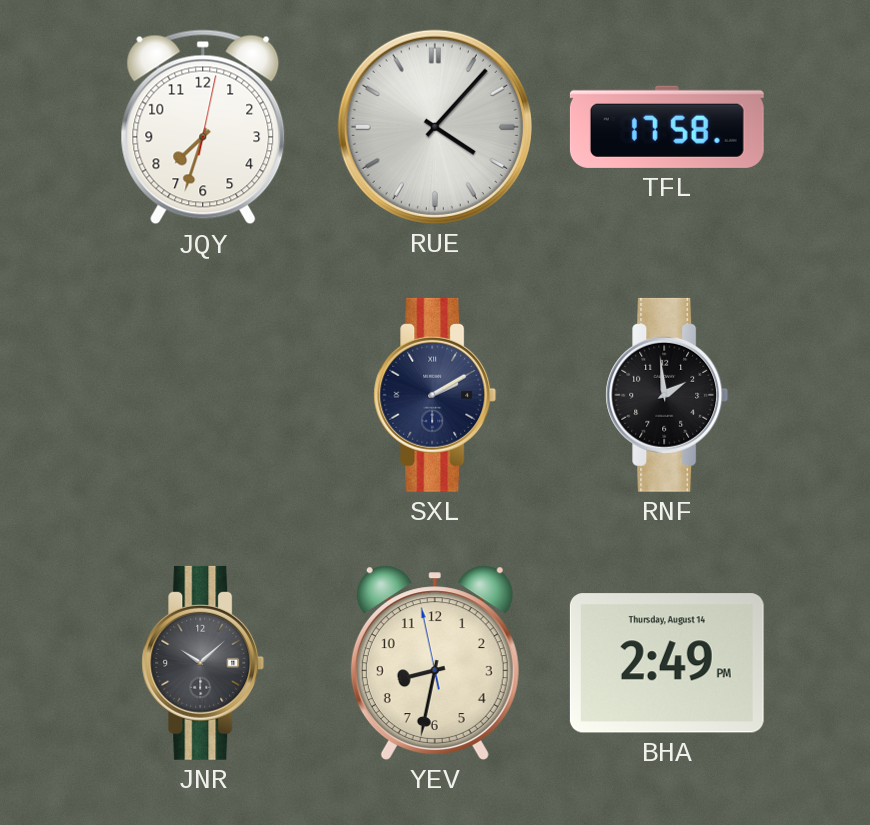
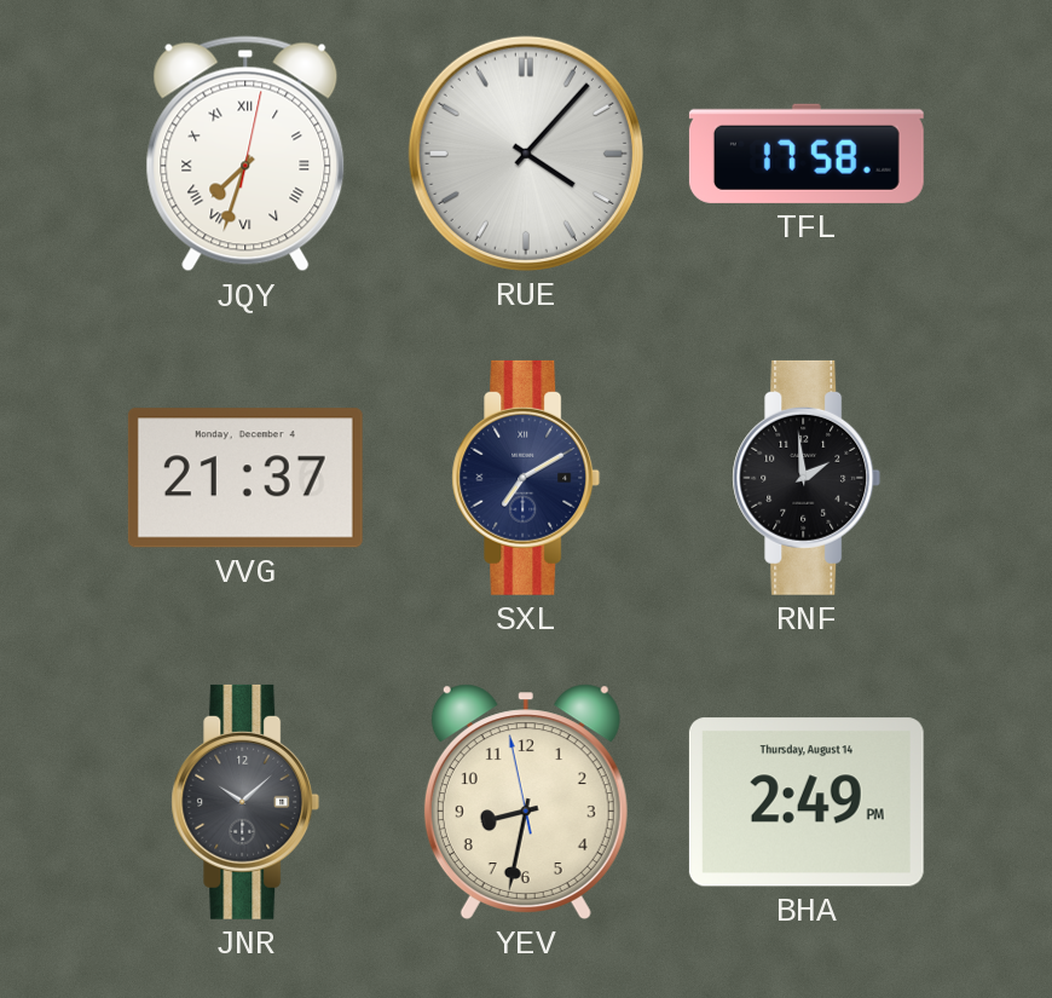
JQY numerals: Arabic -> Roman
VVG: none -> 21:37
SXL: 2:10 -> 7:10
